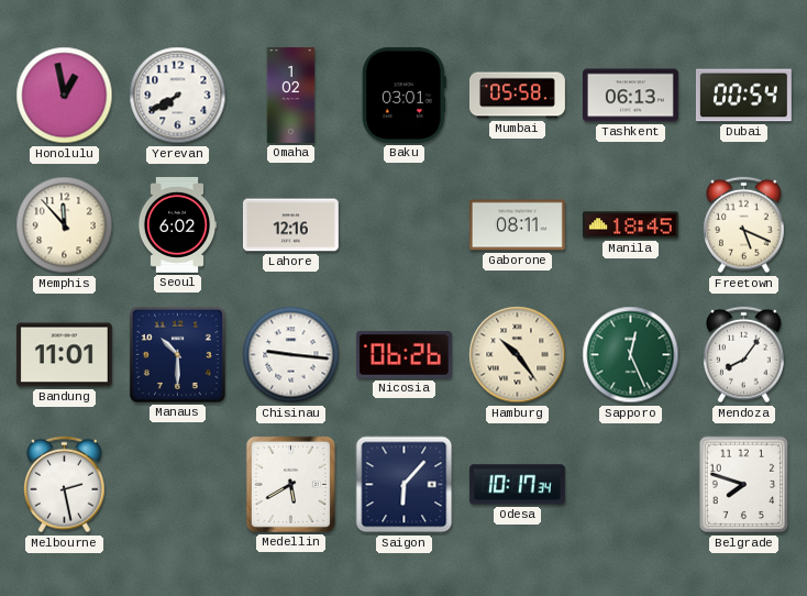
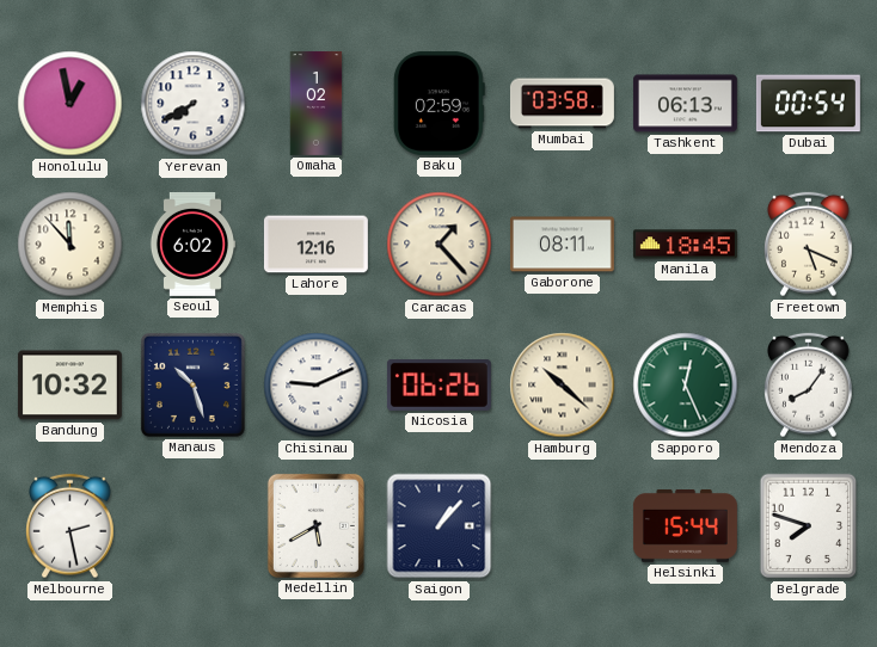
Baku: 03:01 -> 02:59
Mumbai: 05:58 -> 03:58
Caracas: none -> 1:23
Bandung: 11:01 -> 10:32
Manaus: 10:30 -> 10:27
Chisinau: 9:16 -> 9:11
Hamburg: 10:24 -> 10:22
Saigon: 6:07 -> 1:07
Odesa: 10:17 -> none
Helsinki: none -> 15:44
